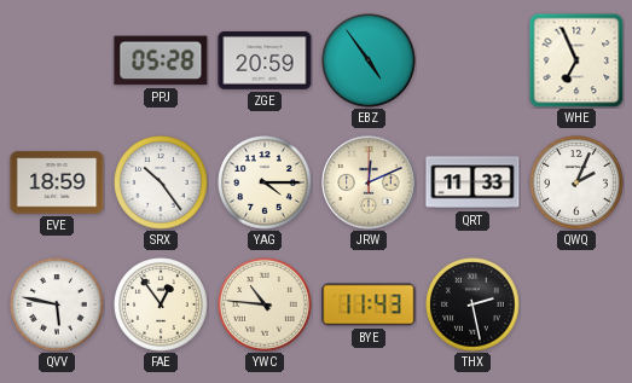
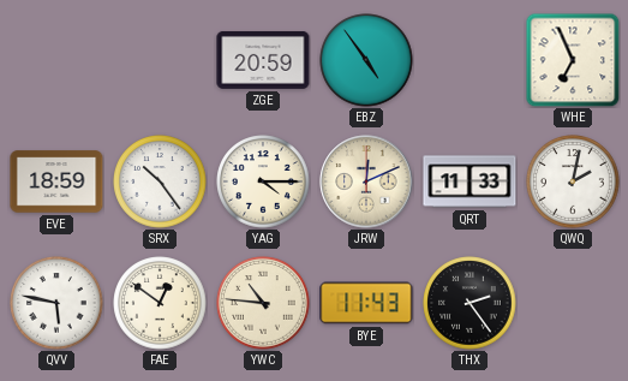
PPJ: 05:28 -> none
QWQ: 2:04 -> 2:02
FAE: 12:54 -> 12:51
THX: 2:28 -> 2:24
